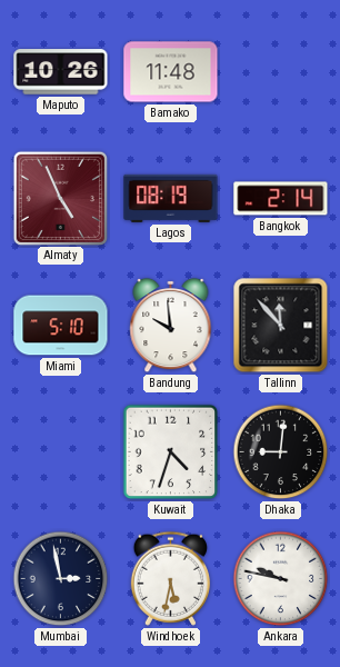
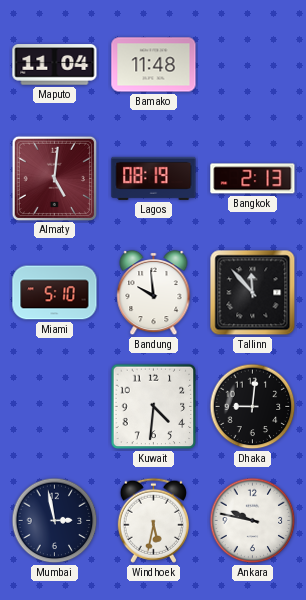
Maputo: 10:26 -> 11:04
Almaty: 4:56 -> 5:01
Bangkok: 2:14 -> 2:13
Kuwait: 4:33 -> 4:31
